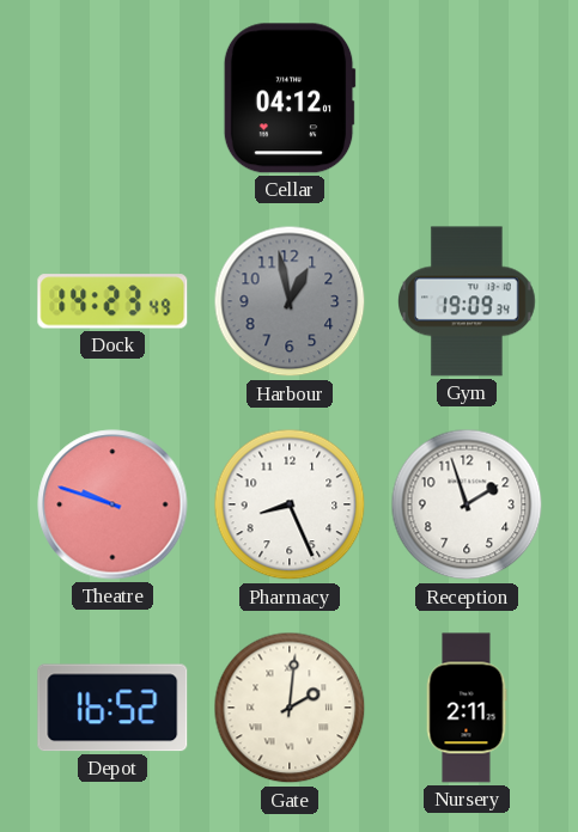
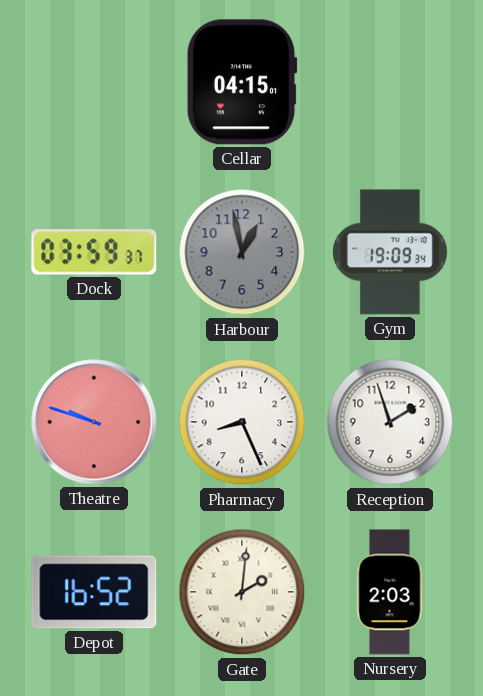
Cellar: 04:12 -> 04:15
Dock: 14:23 -> 03:59
Nursery: 2:11 -> 2:03
